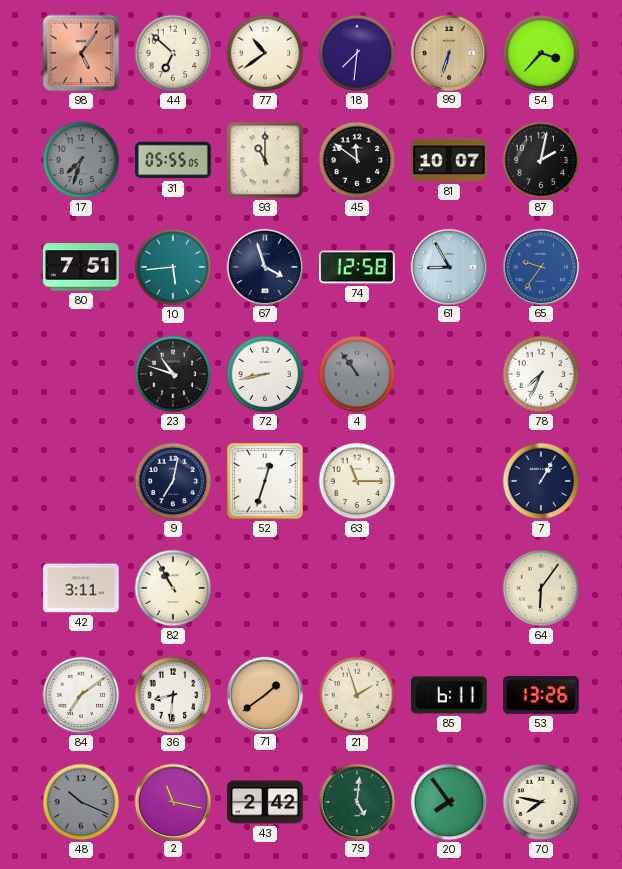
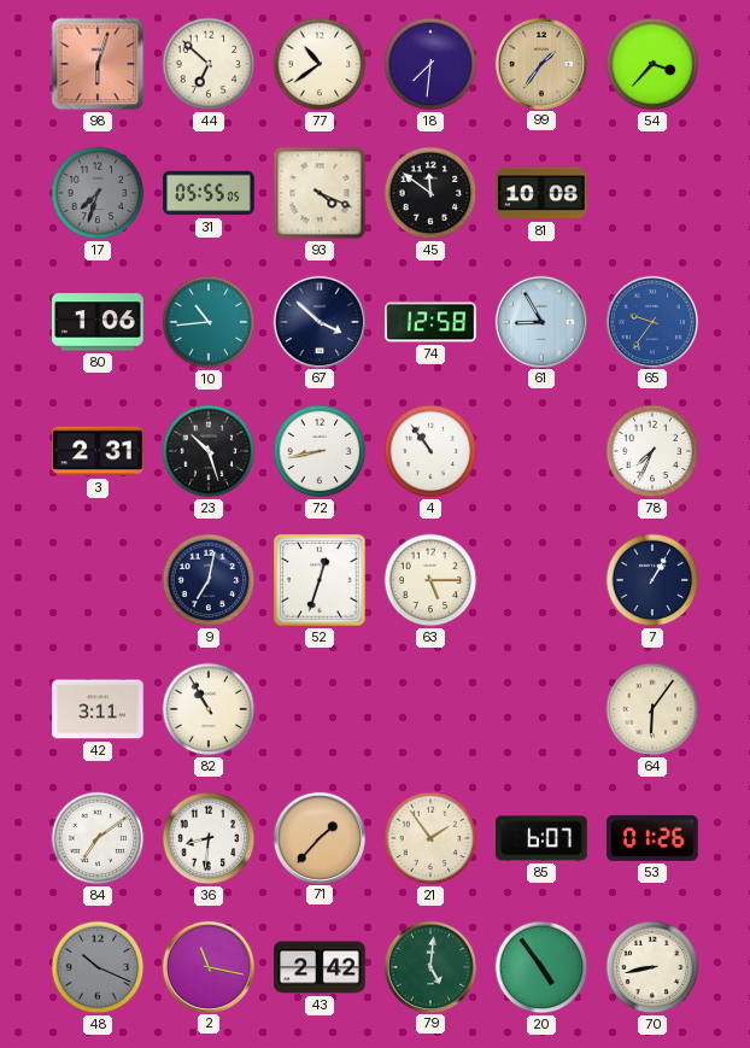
98: 5:06 -> 6:03
99: 6:33 -> 1:36
93: 11:00 -> 4:19
81: 10:07 -> 10:08
87: 2:02 -> none
80: 7:51 -> 1:06
10: 5:44 -> 10:44
67: 3:57 -> 3:52
3: none -> 2:31
23: 10:48 -> 10:27
4 dial: grey -> white
63: 11:15 -> 5:15
71: 1:39 -> 1:37
21: 1:57 -> 1:54
85: 6:11 -> 6:07
53: 13:26 -> 01:26
20: 7:54 -> 4:54
70: 7:47 -> 8:43
